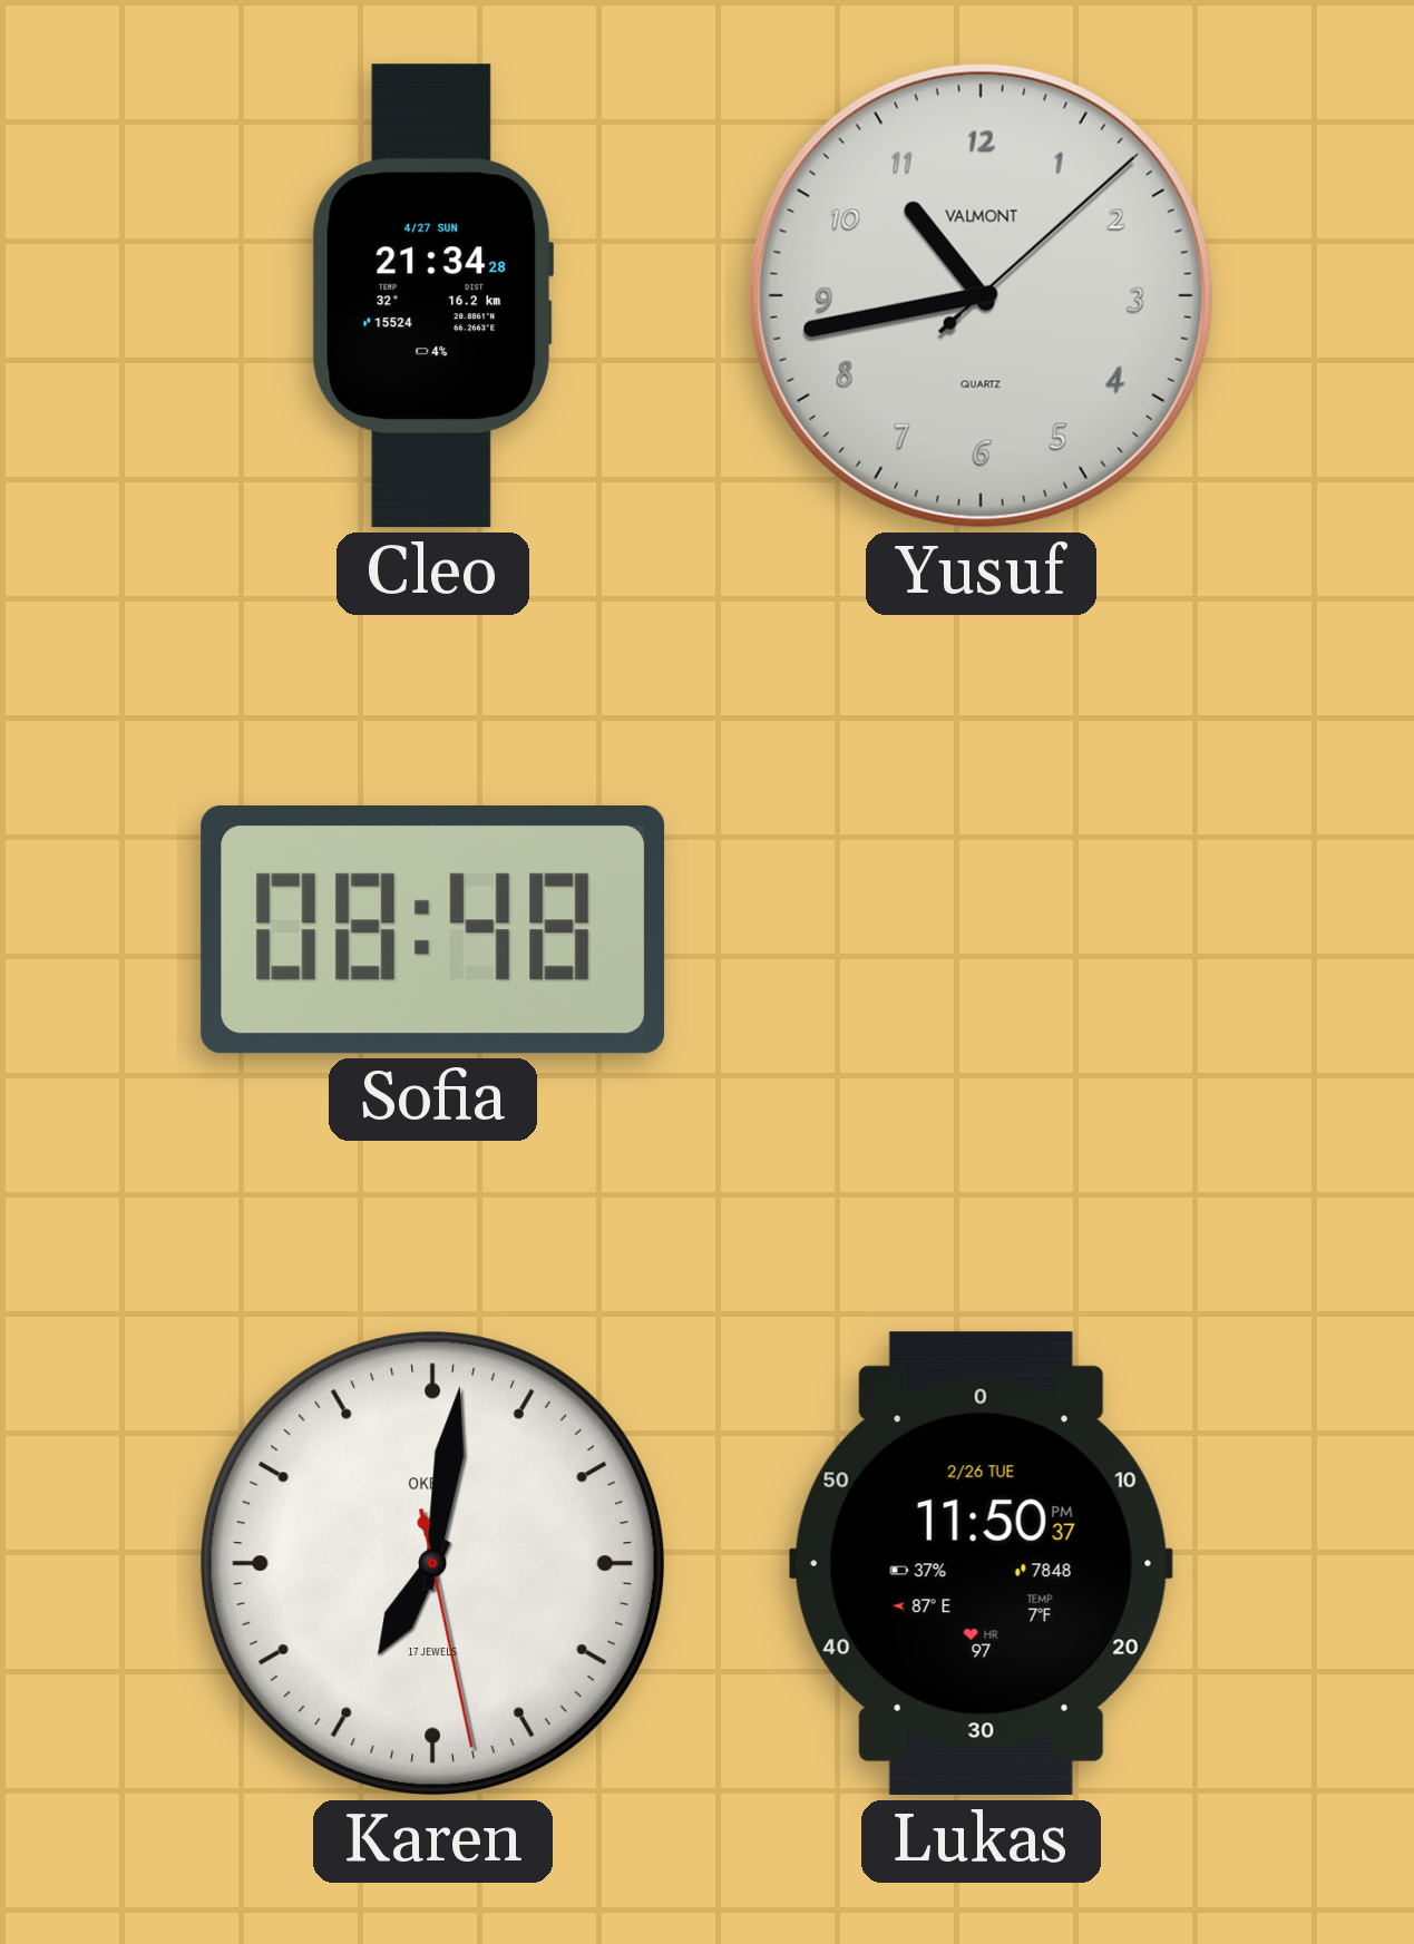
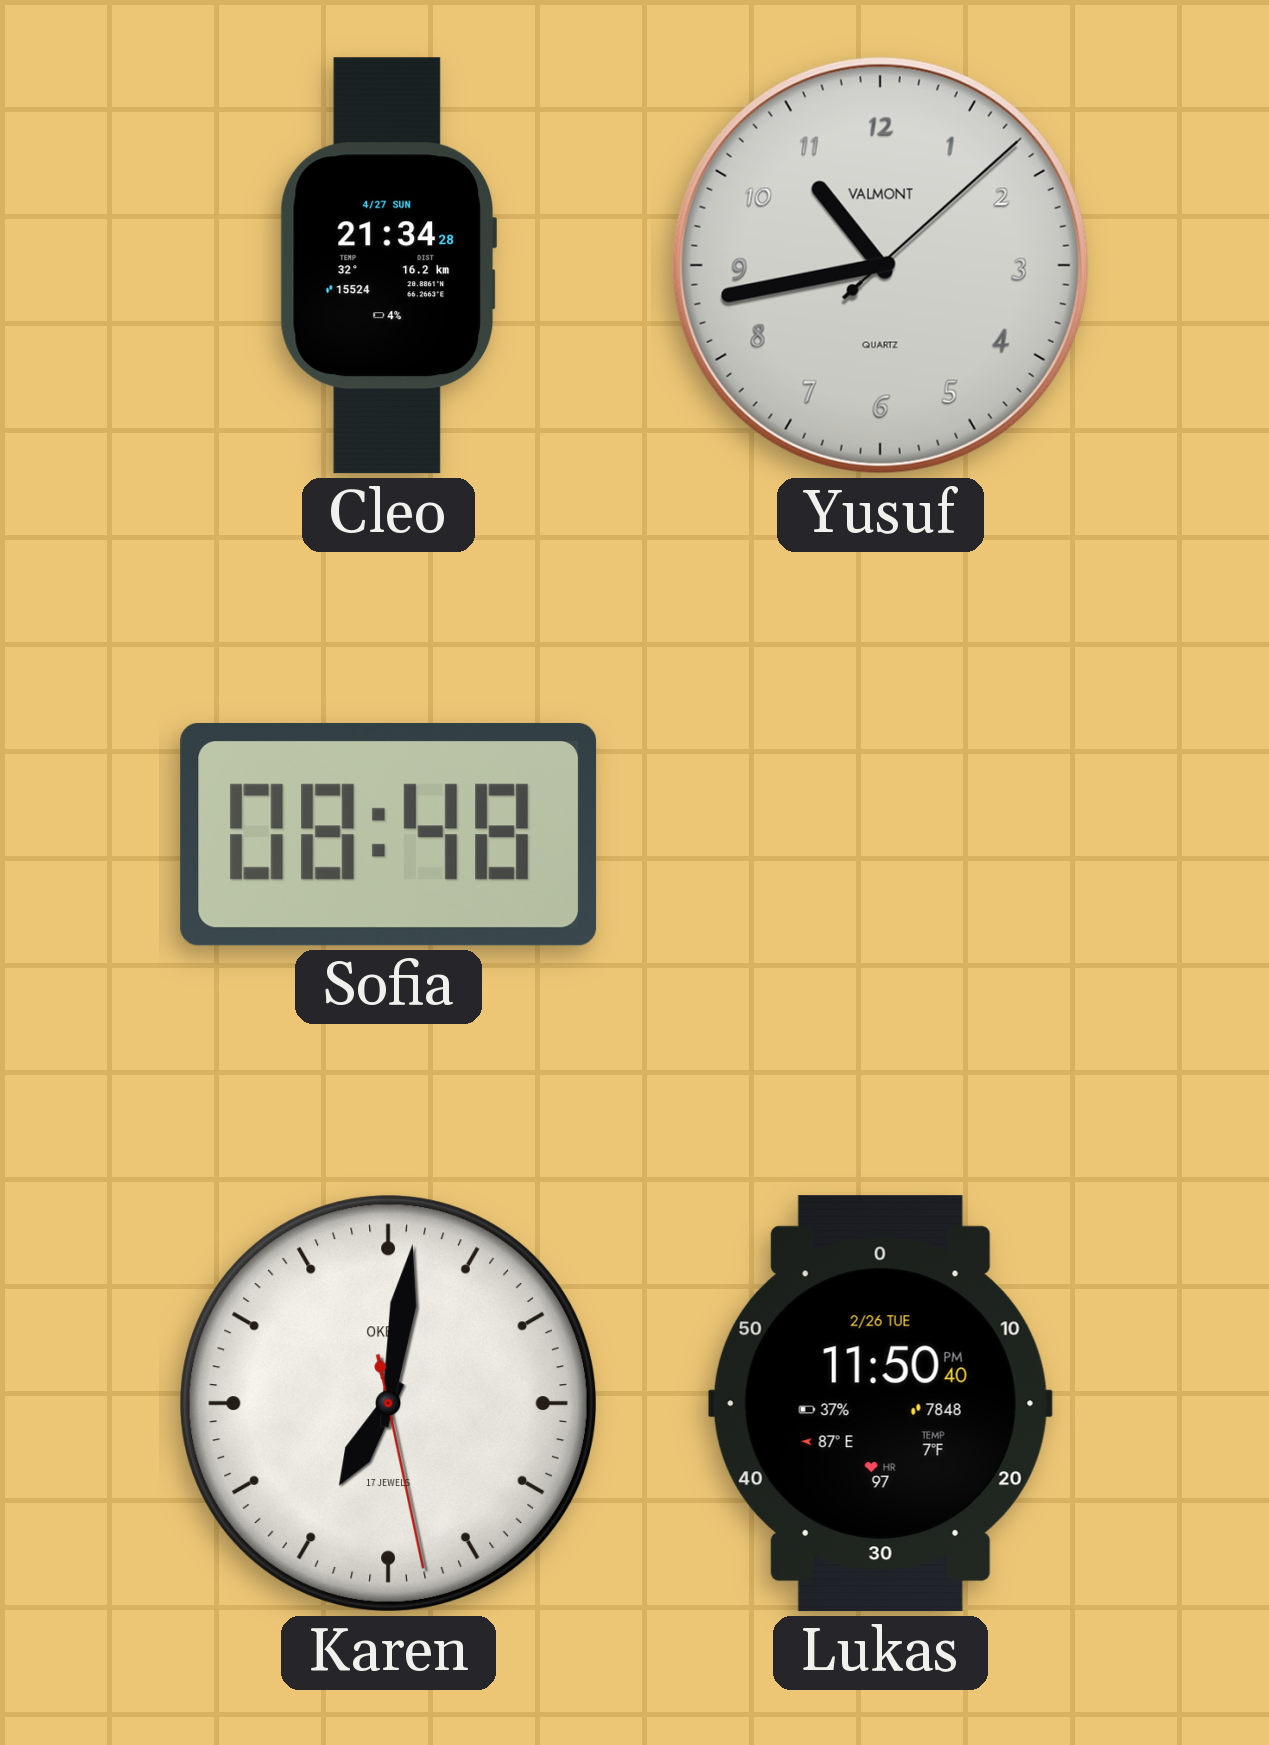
Lukas: 11:50:37 PM -> 11:50:40 PM
